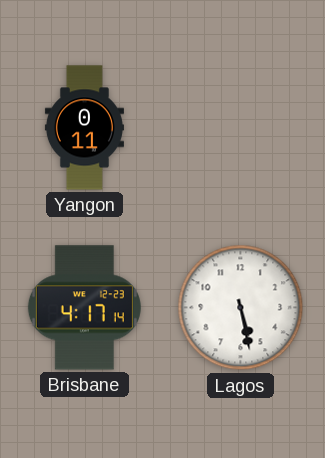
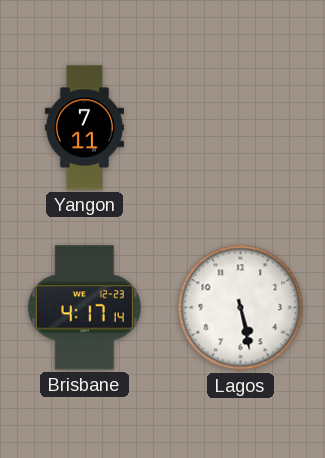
Yangon: 0:11 -> 7:11
